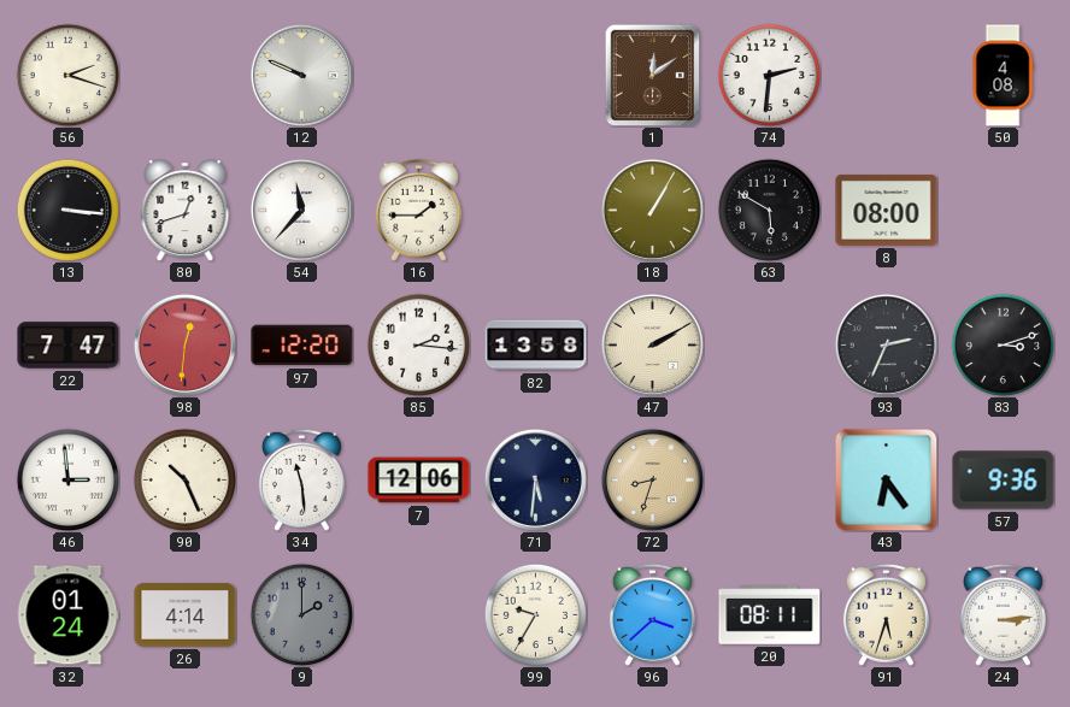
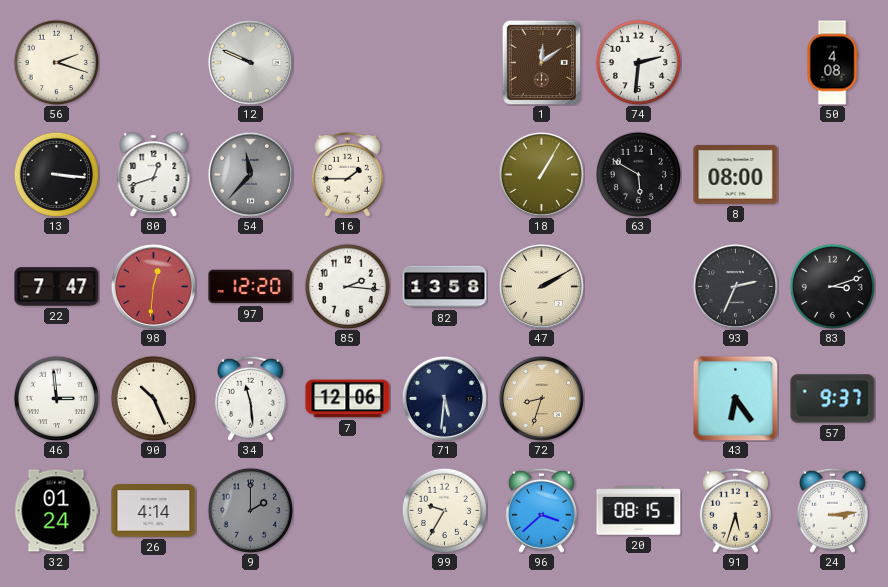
54 dial: white -> grey
57: 9:36 -> 9:37
20: 08:11 -> 08:15
